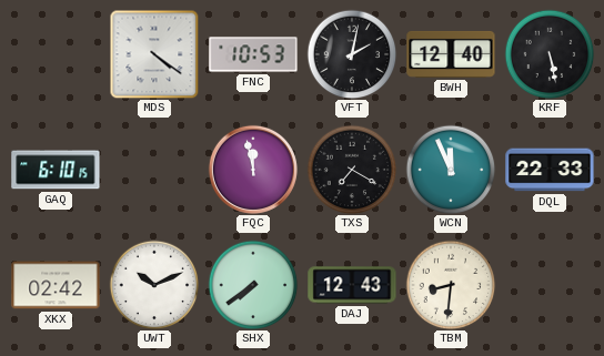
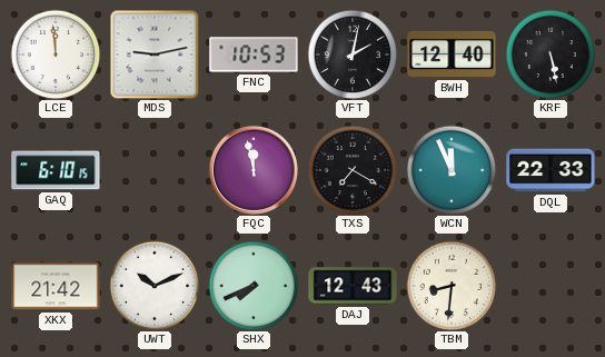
LCE: none -> 11:59
MDS: 4:21 -> 9:13
XKX: 02:42 -> 21:42
SHX: 7:39 -> 7:41
